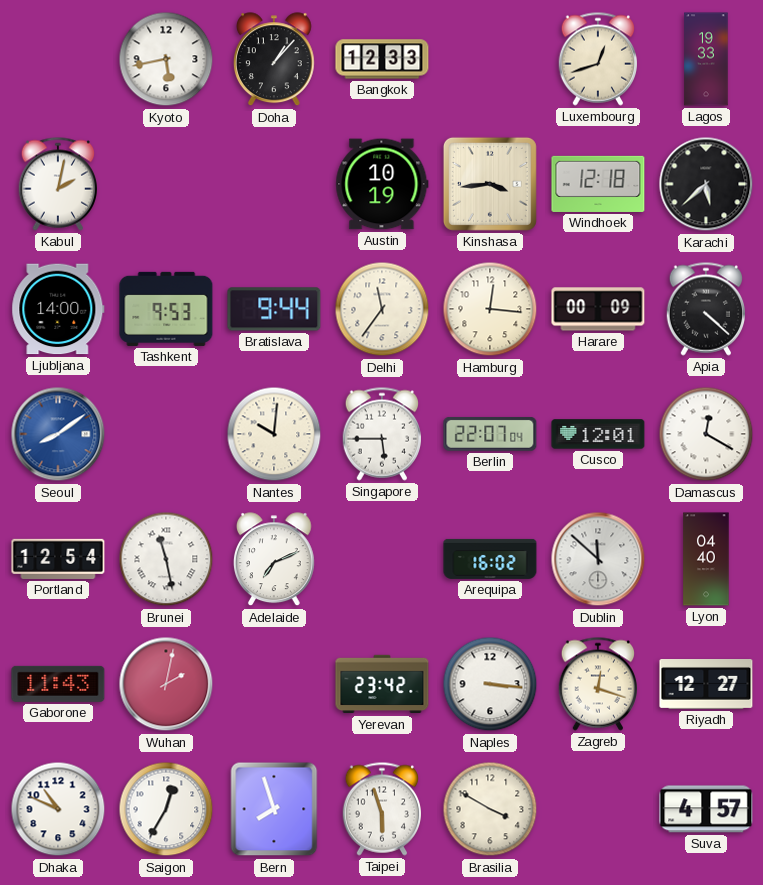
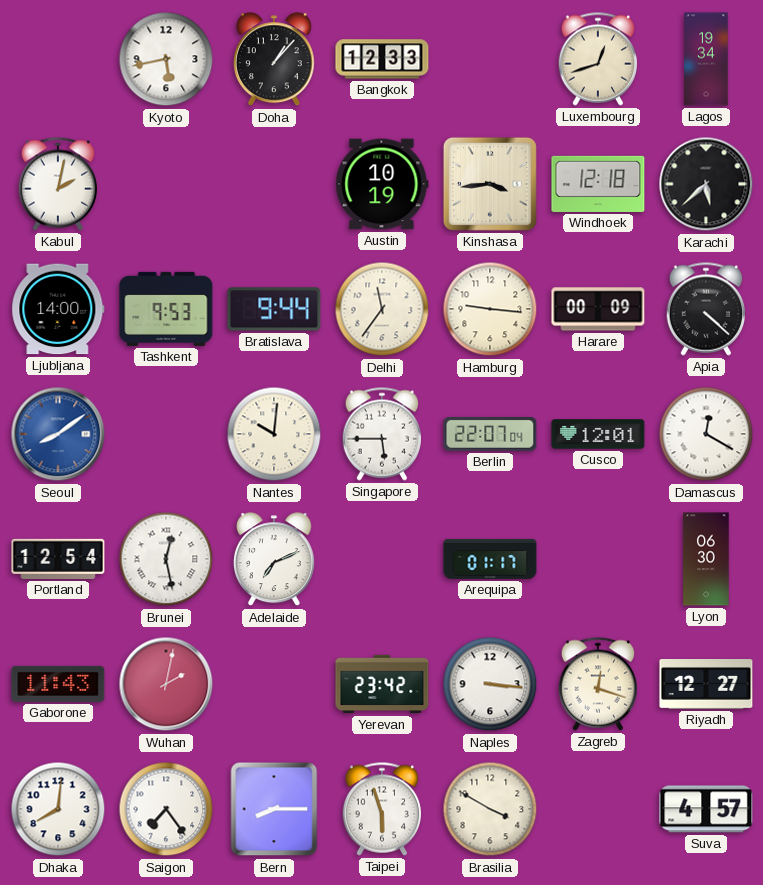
Lagos: 19:33 -> 19:34
Hamburg: 12:16 -> 9:16
Brunei: 11:28 -> 12:28
Arequipa: 16:02 -> 01:17
Dublin: 11:52 -> none
Lyon: 04:40 -> 06:30
Dhaka: 10:49 -> 8:01
Saigon: 12:35 -> 7:24
Bern: 7:57 -> 8:15
